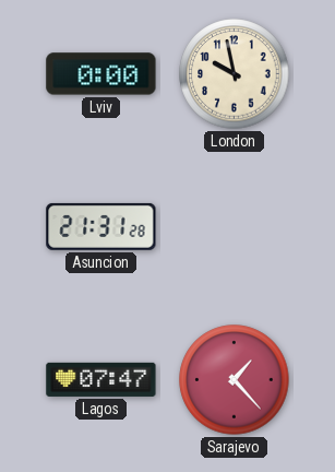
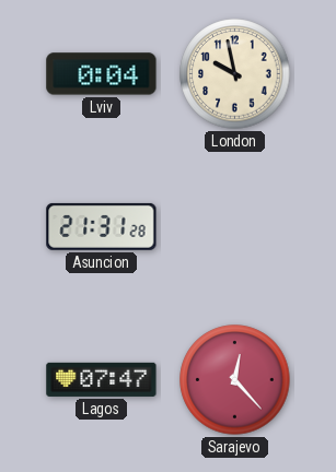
Lviv: 0:00 -> 0:04
Sarajevo: 1:23 -> 12:23
